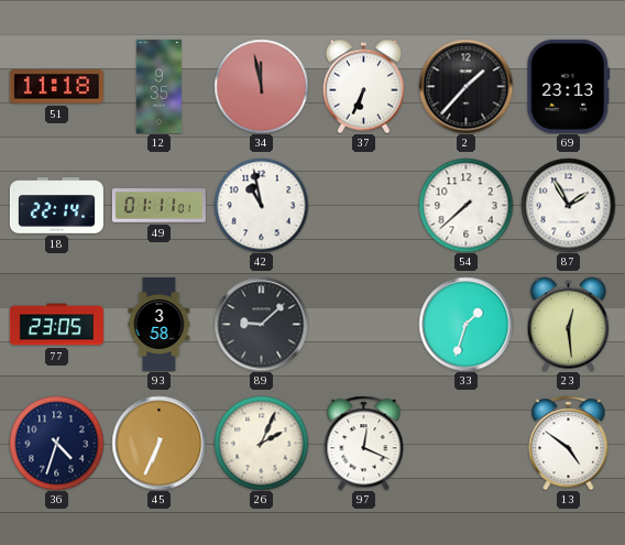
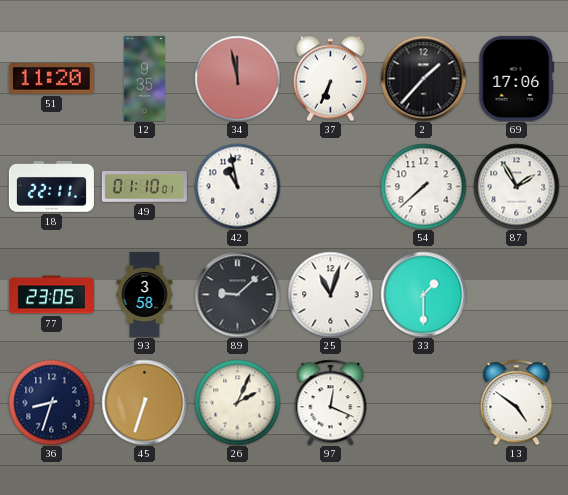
51: 11:18 -> 11:20
69: 23:13 -> 17:06
18: 22:14 -> 22:11
49: 01:11 -> 01:10
25: none -> 11:03
33: 1:33 -> 1:30
23: 12:29 -> none
36: 4:33 -> 8:33
45: 6:34 -> 6:33
